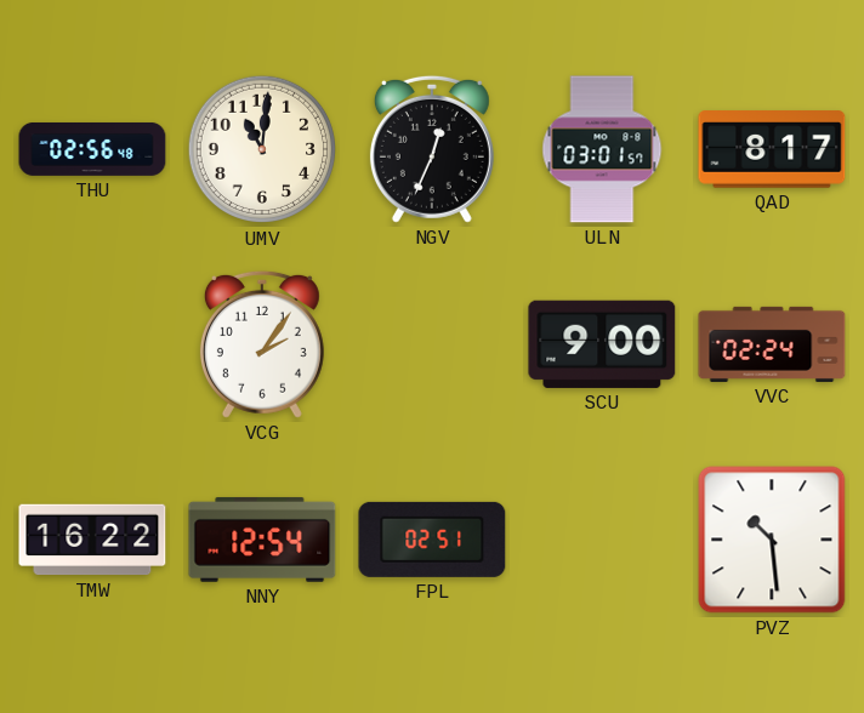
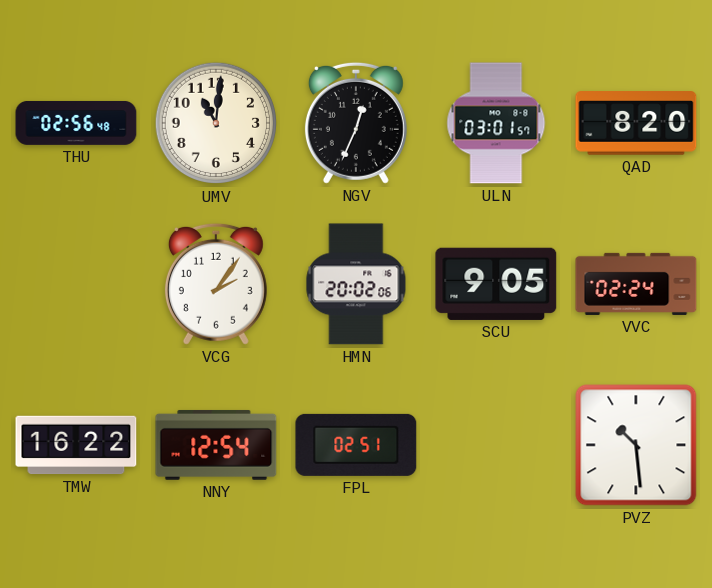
QAD: 8:17 -> 8:20
HMN: none -> 20:02
SCU: 9:00 -> 9:05
